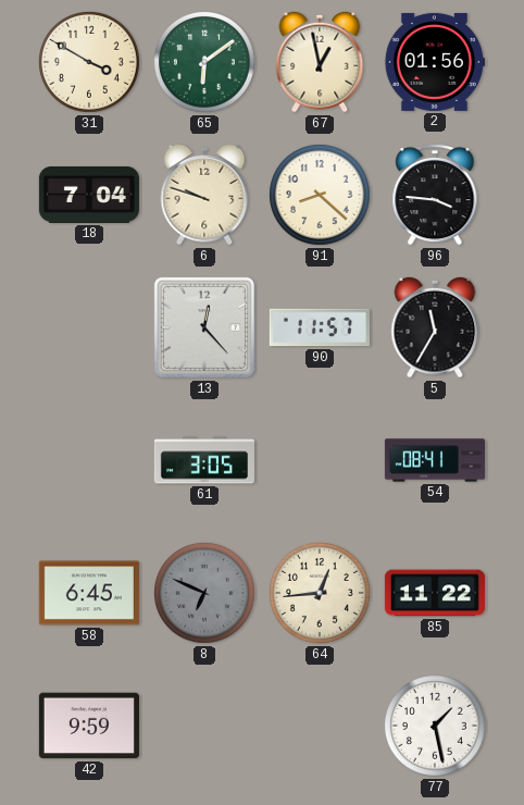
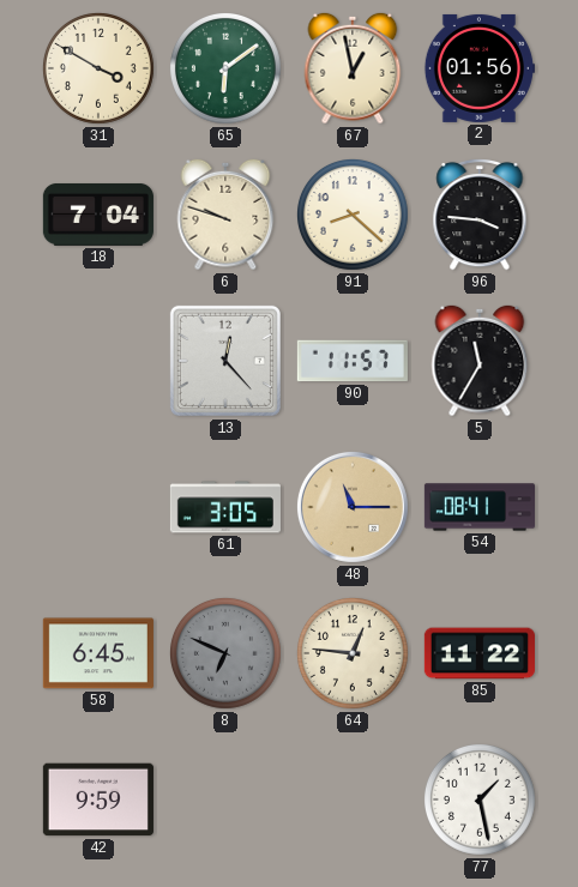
48: none -> 11:15
64: 12:44 -> 12:46
